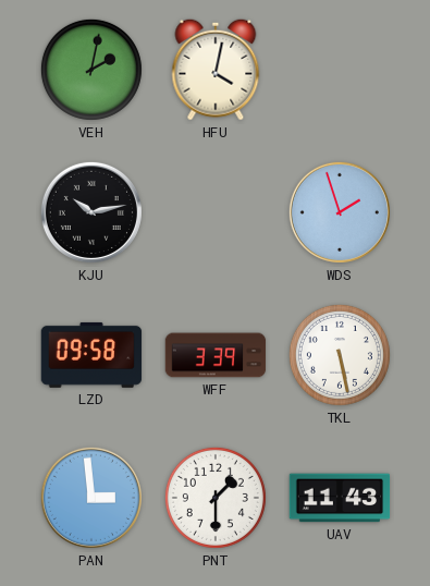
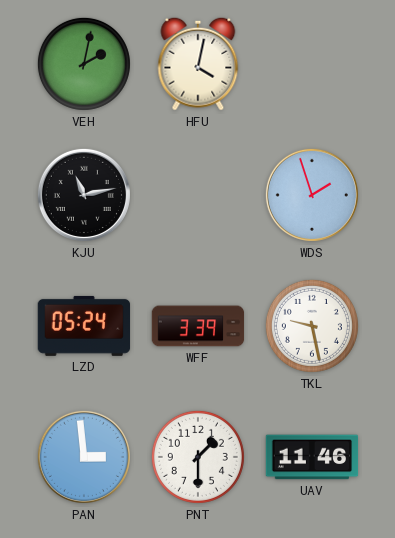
KJU: 10:13 -> 11:13
LZD: 09:58 -> 05:24
TKL: 5:28 -> 9:28
UAV: 11:43 -> 11:46
